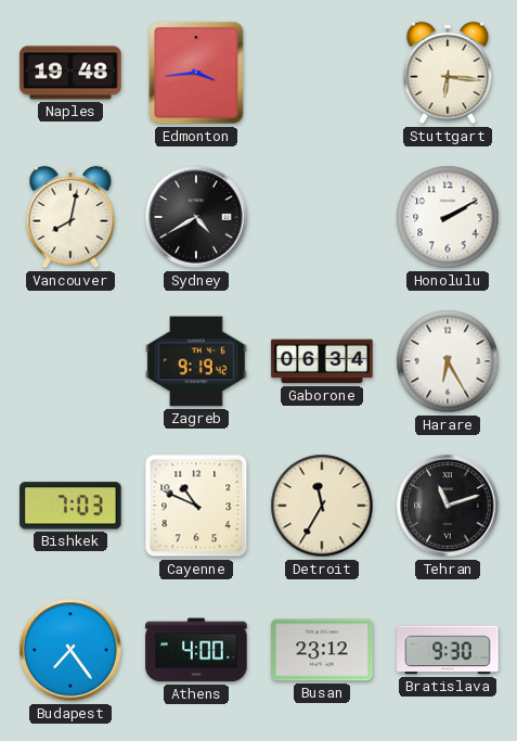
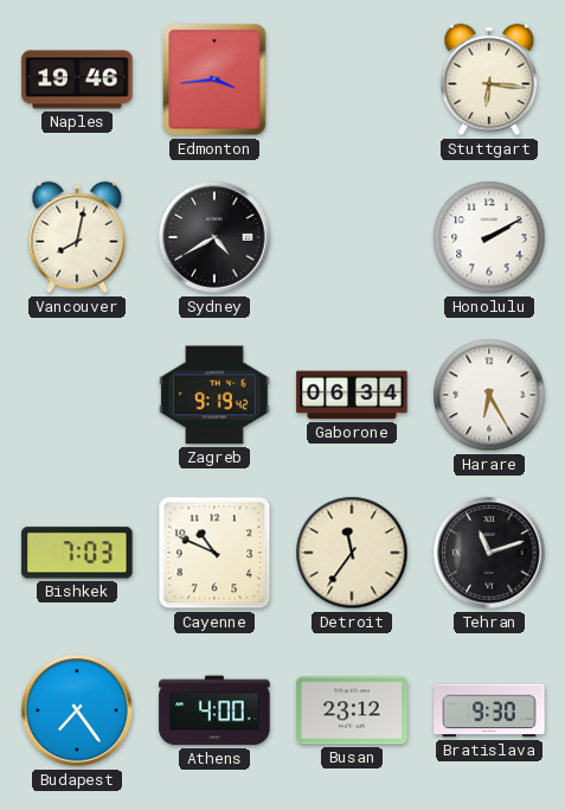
Naples: 19:48 -> 19:46
Detroit: 11:35 -> 11:36
